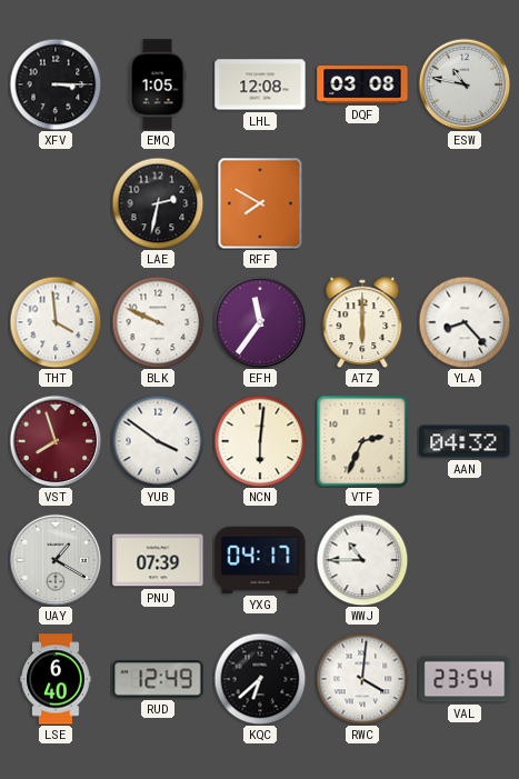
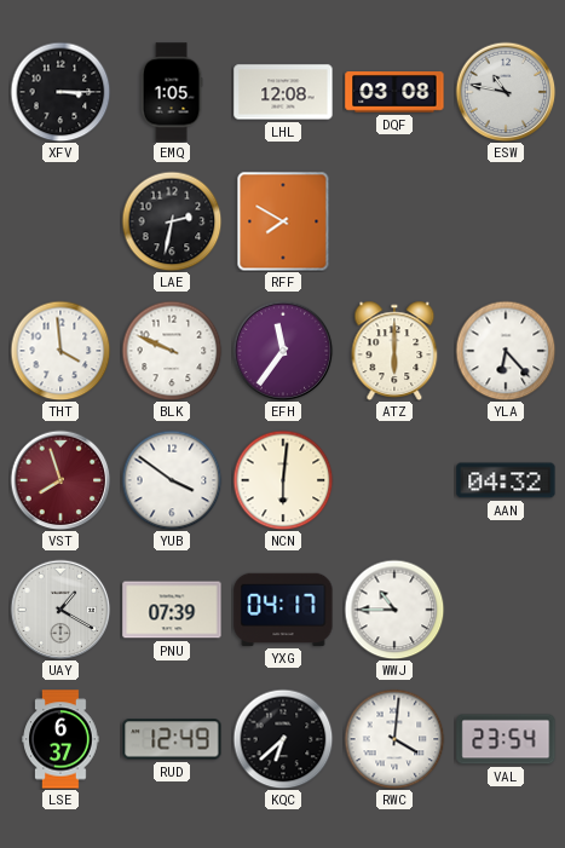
YLA: 8:23 -> 6:23
VTF: 2:34 -> none
LSE: 6:40 -> 6:37
